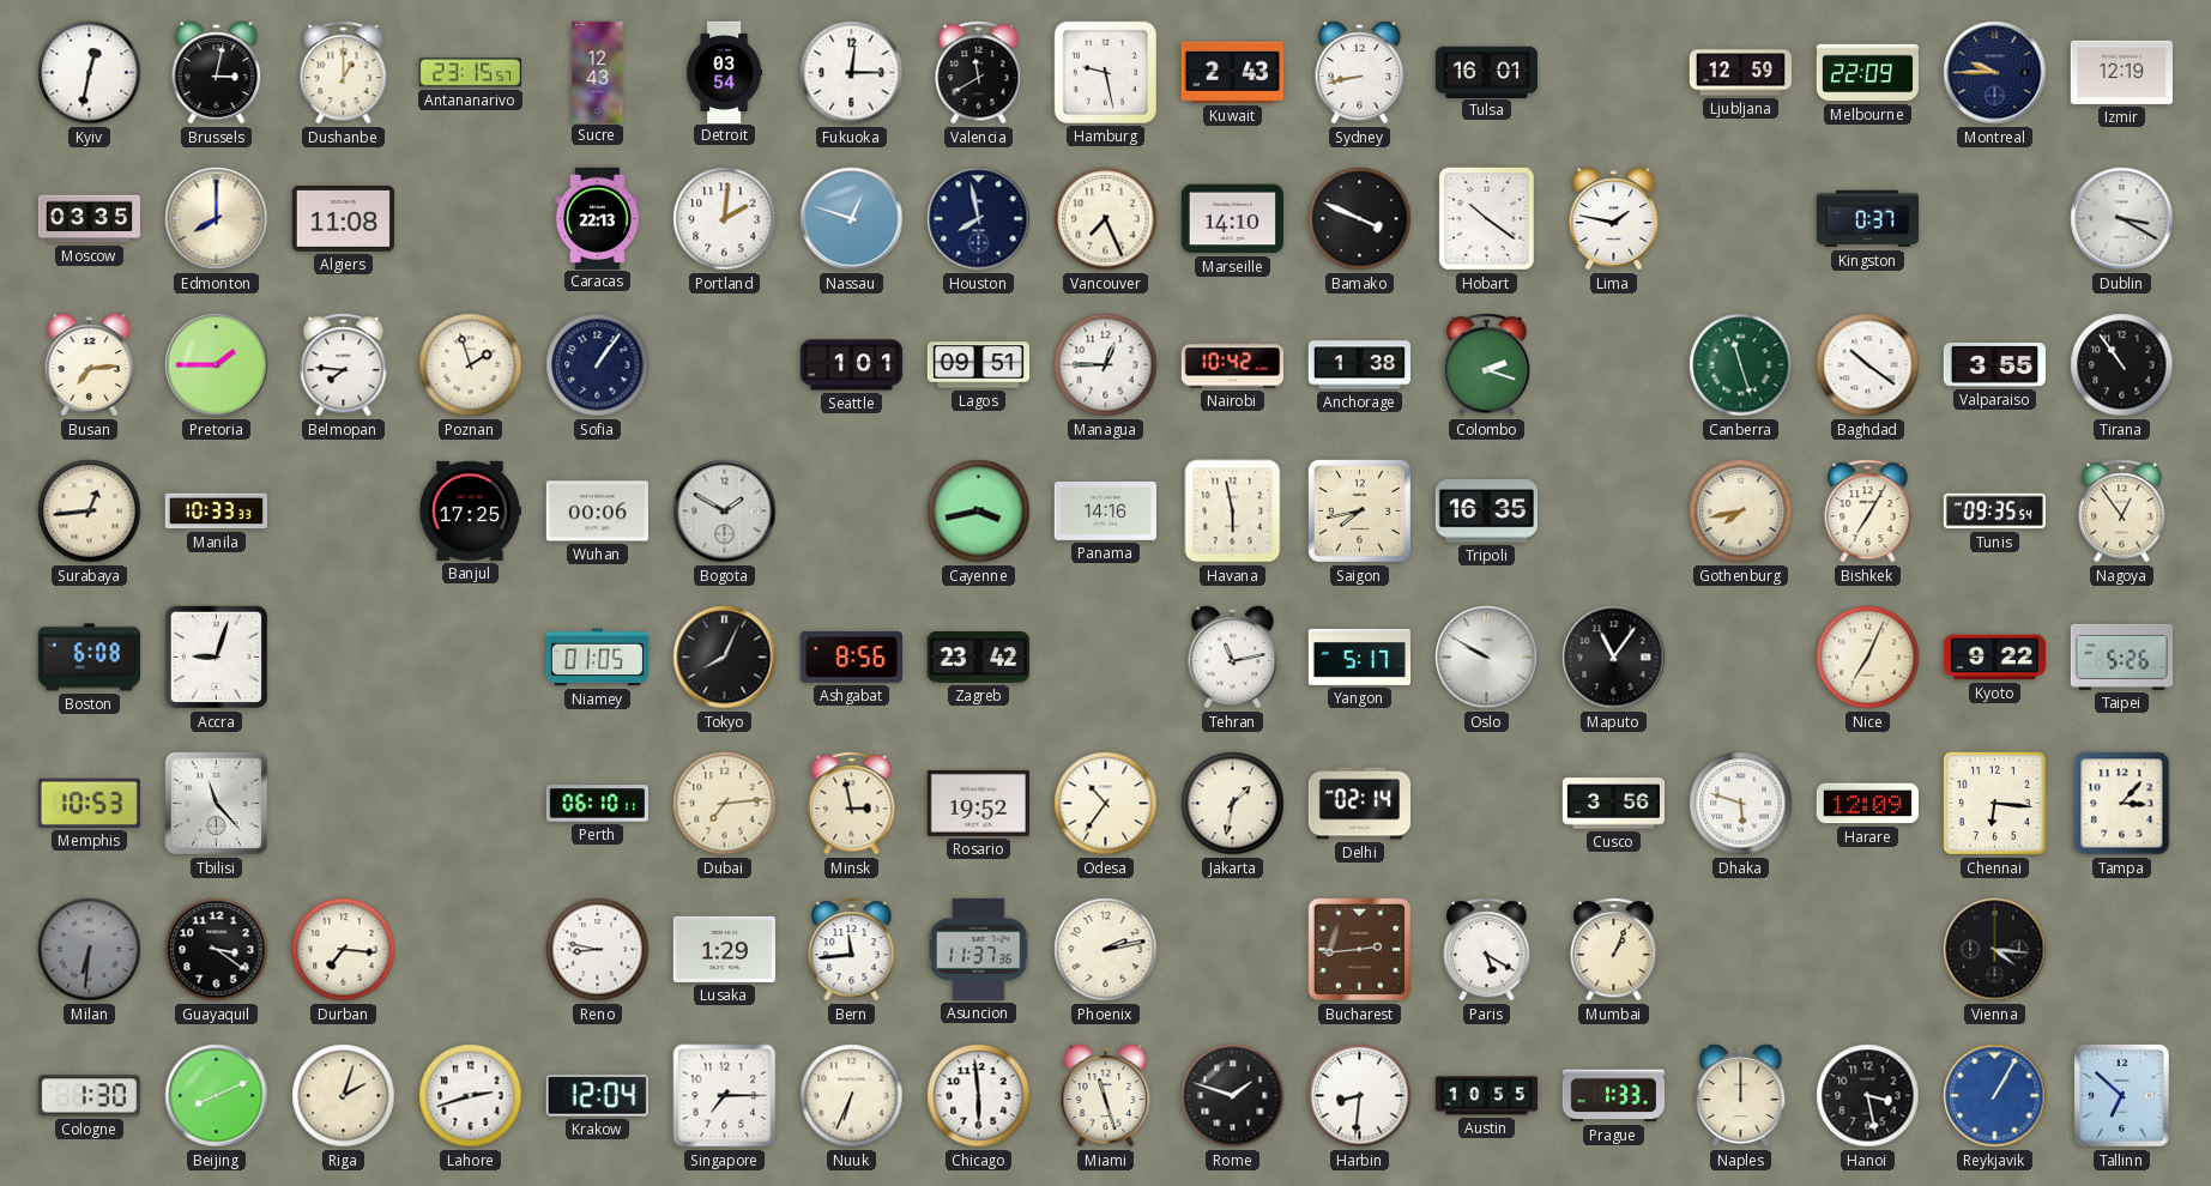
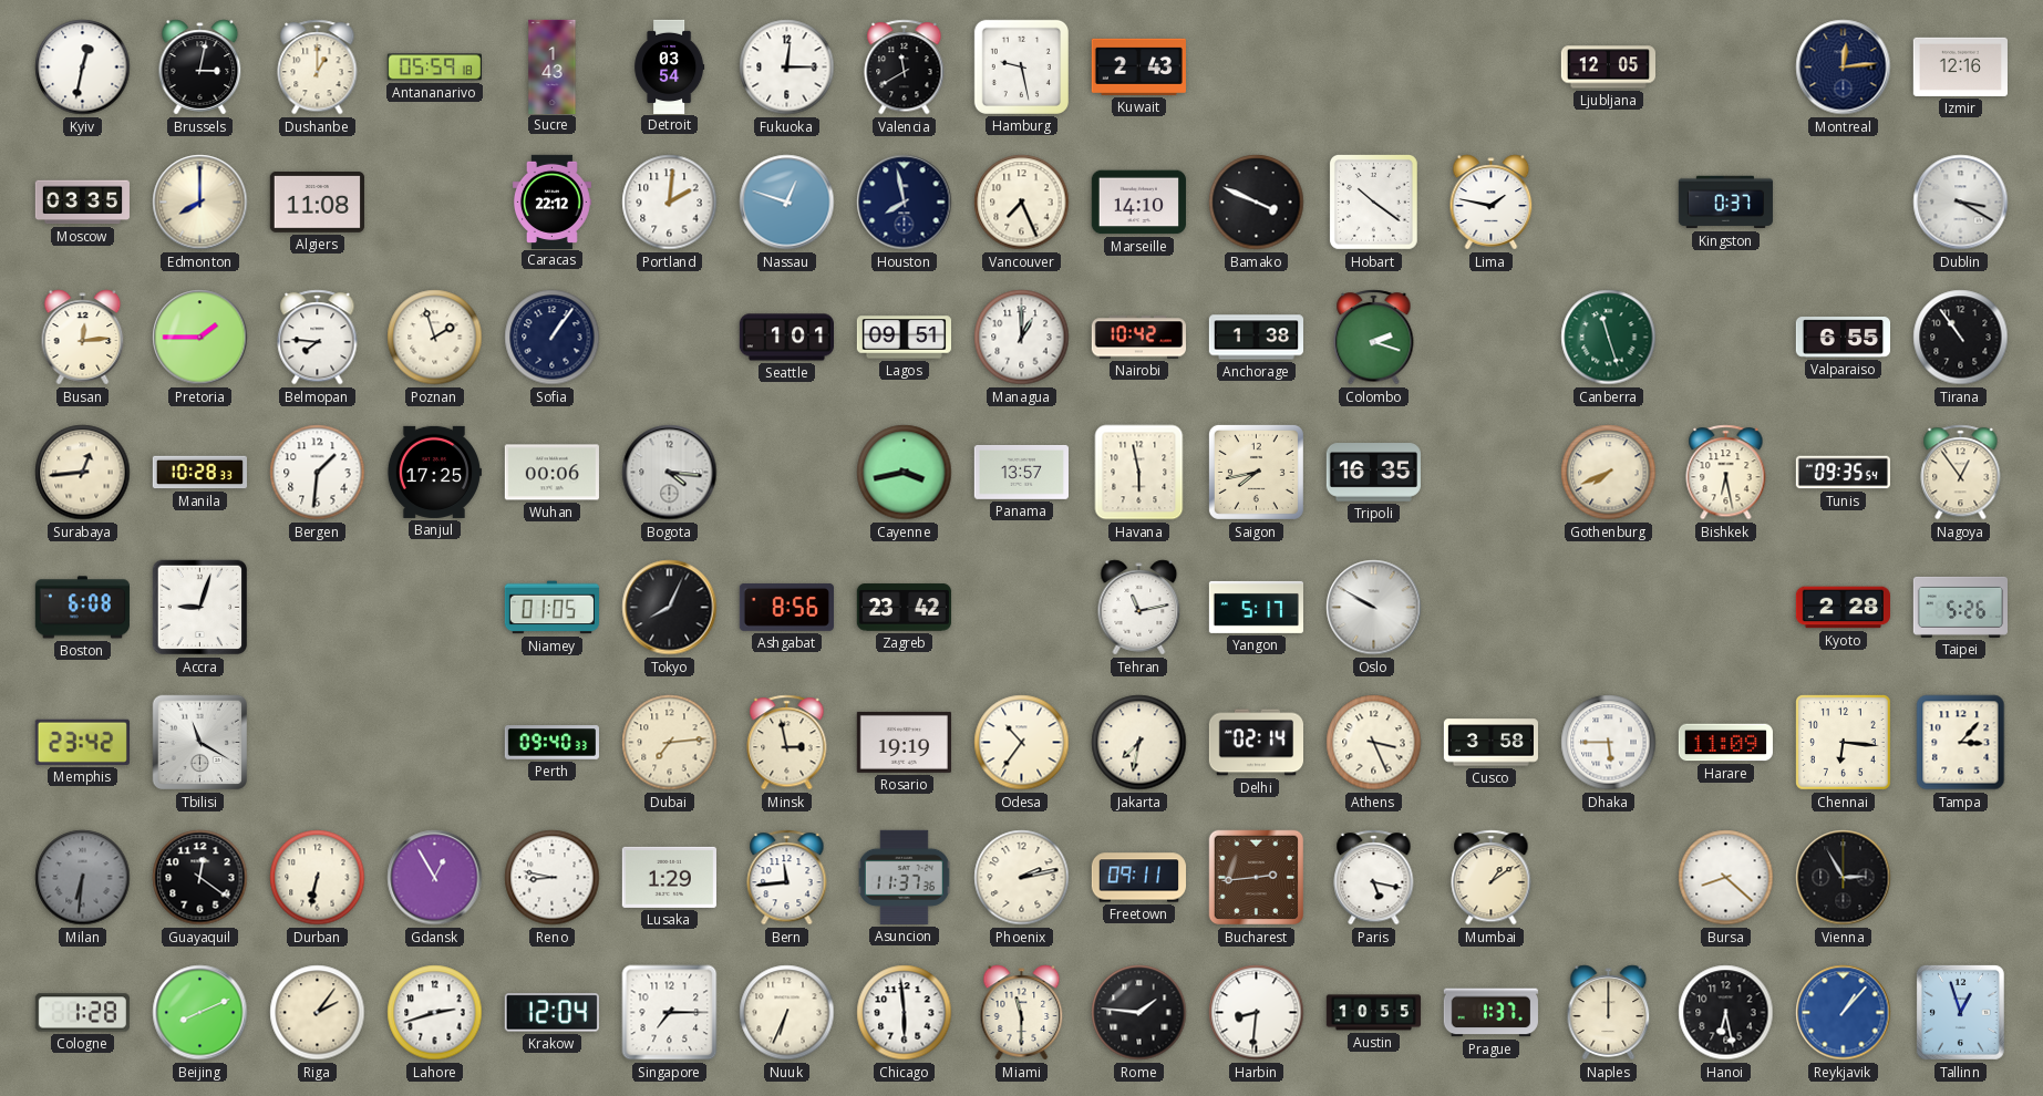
Antananarivo: 23:15 -> 05:59
Sucre: 12:43 -> 1:43
Sydney: 8:43 -> none
Tulsa: 16:01 -> none
Ljubljana: 12:59 -> 12:05
Melbourne: 22:09 -> none
Montreal: 9:45 -> 12:14
Izmir: 12:19 -> 12:16
Caracas: 22:13 -> 22:12
Busan: 7:14 -> 12:14
Managua: 12:45 -> 1:00
Baghdad: 10:21 -> none
Valparaiso: 3:55 -> 6:55
Manila: 10:33 -> 10:28
Bergen: none -> 1:31
Bogota: 1:50 -> 4:16
Panama: 14:16 -> 13:57
Gothenburg: 7:43 -> 7:41
Bishkek: 7:05 -> 6:28
Maputo: 11:06 -> none
Nice: 7:04 -> none
Kyoto: 9:22 -> 2:28
Memphis: 10:53 -> 23:42
Tbilisi: 11:23 -> 11:20
Perth: 06:10 -> 09:40
Rosario: 19:52 -> 19:19
Jakarta: 1:32 -> 7:32
Athens: none -> 3:26
Cusco: 3:56 -> 3:58
Dhaka: 5:48 -> 5:45
Harare: 12:09 -> 11:09
Guayaquil: 3:21 -> 12:21
Durban: 7:16 -> 6:32
Gdansk: none -> 12:55
Freetown: none -> 09:11
Paris: 5:20 -> 5:17
Mumbai: 1:04 -> 1:09
Bursa: none -> 8:22
Vienna: 4:16 -> 2:55
Cologne: 1:30 -> 1:28
Riga: 2:03 -> 2:06
Miami: 11:27 -> 11:30
Rome: 1:48 -> 1:46
Prague: 1:33 -> 1:37
Hanoi: 3:28 -> 6:28
Reykjavik: 1:05 -> 1:07
Tallinn: 6:52 -> 12:57
